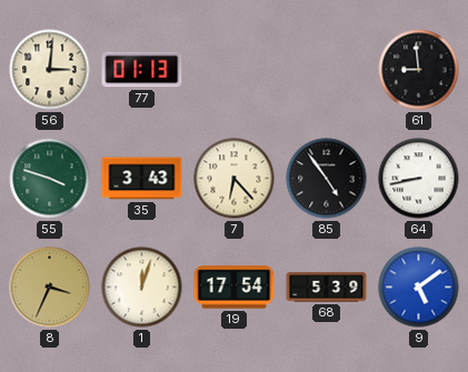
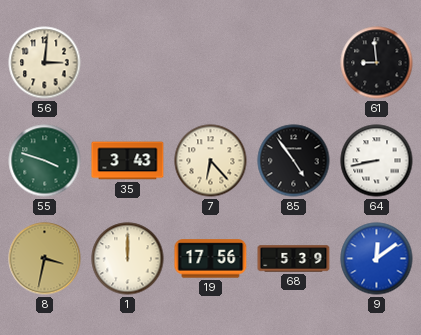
77: 01:13 -> none
8: 3:34 -> 3:32
1: 12:03 -> 12:00
19: 17:54 -> 17:56
9: 5:09 -> 12:09
